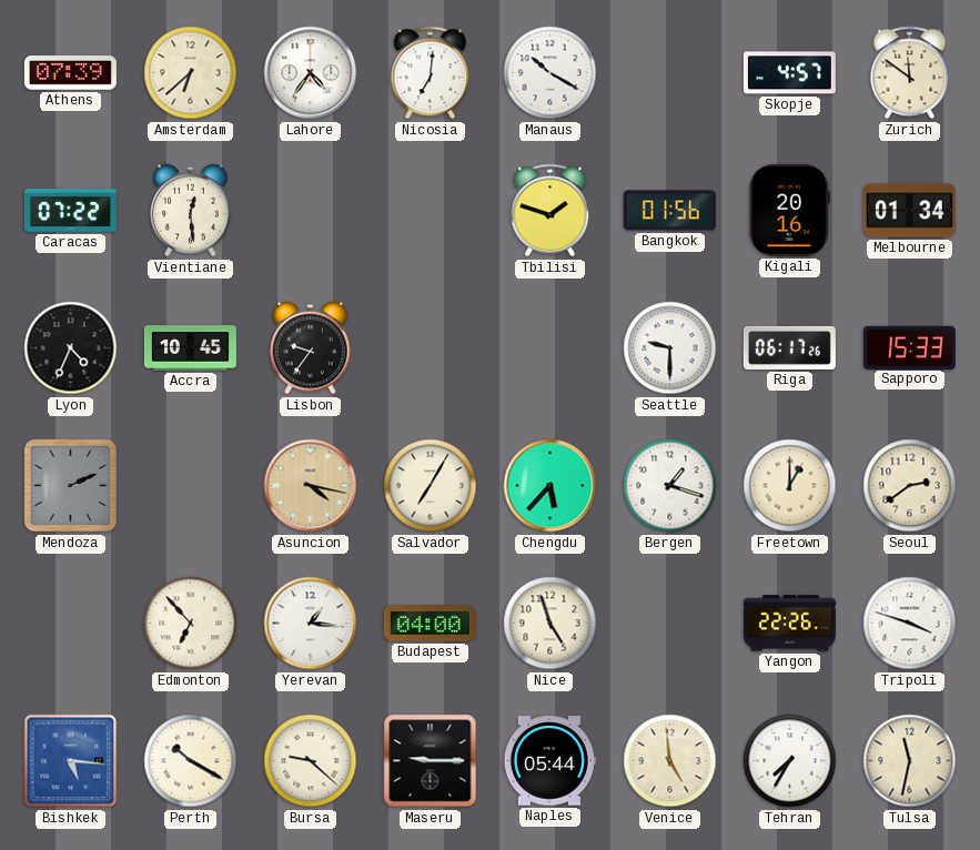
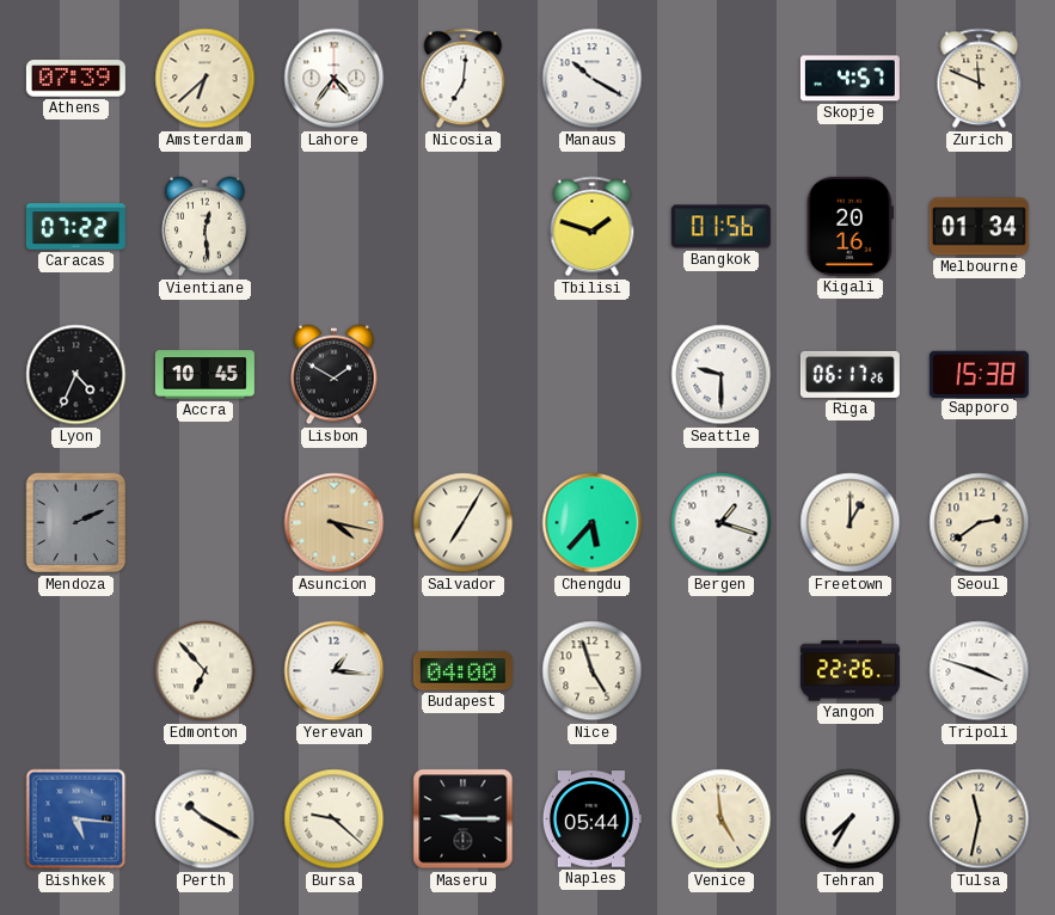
Zurich: 11:51 -> 11:49
Lisbon: 9:36 -> 1:50
Sapporo: 15:33 -> 15:38
